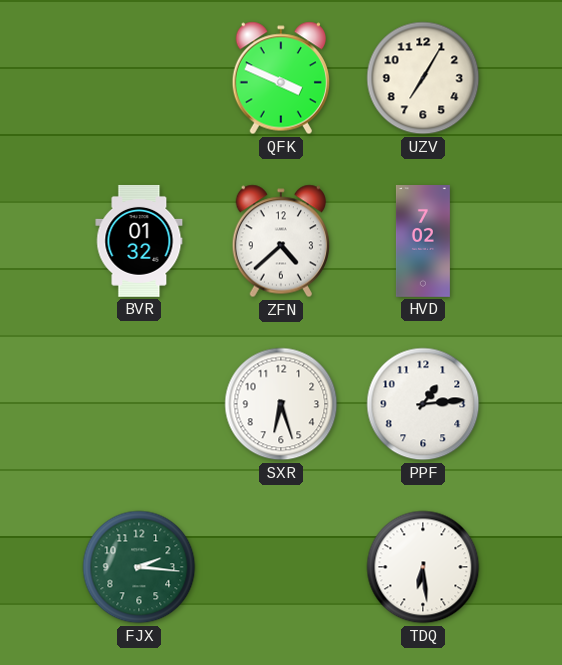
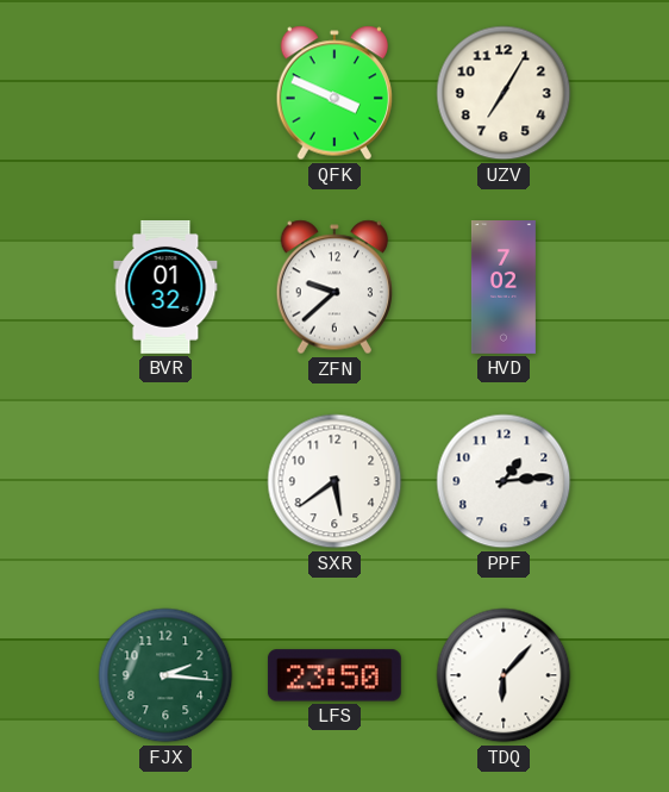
ZFN: 4:38 -> 9:38
SXR: 6:27 -> 5:39
LFS: none -> 23:50
TDQ: 6:29 -> 6:07
